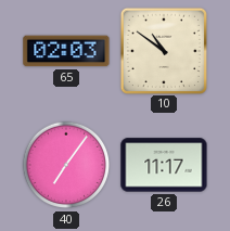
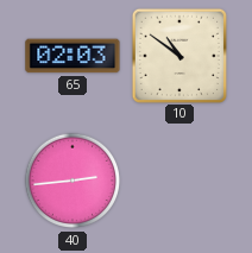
40: 7:06 -> 2:44
26: 11:17 -> none
